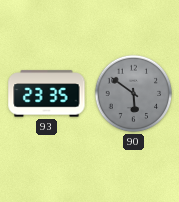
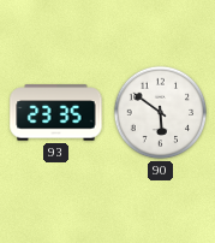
90 dial: grey -> white
